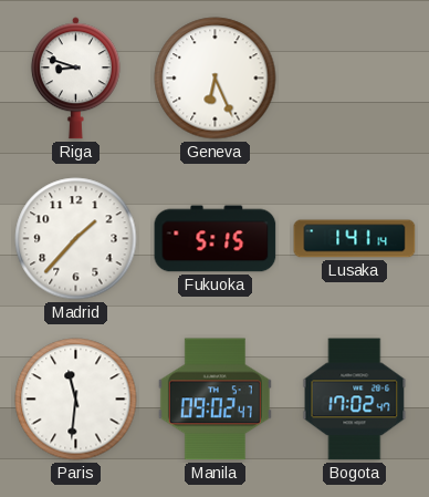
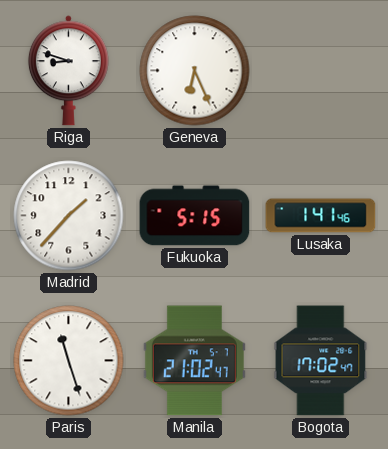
Lusaka: 1:41:14 -> 1:41:46
Paris: 11:31 -> 11:27
Manila: 09:02 -> 21:02
